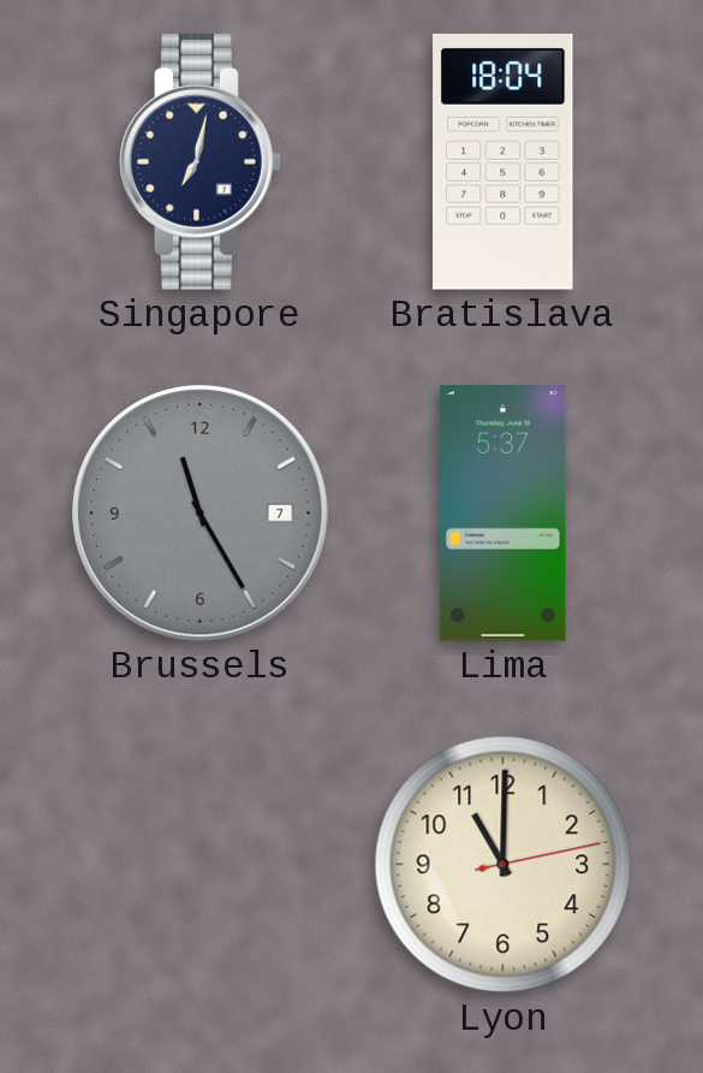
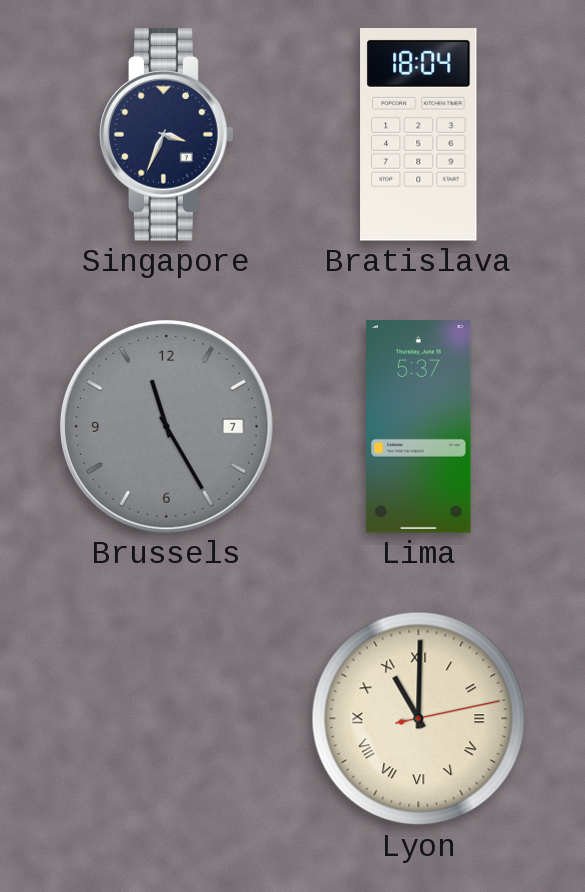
Singapore: 7:02 -> 3:34
Lyon numerals: Arabic -> Roman
